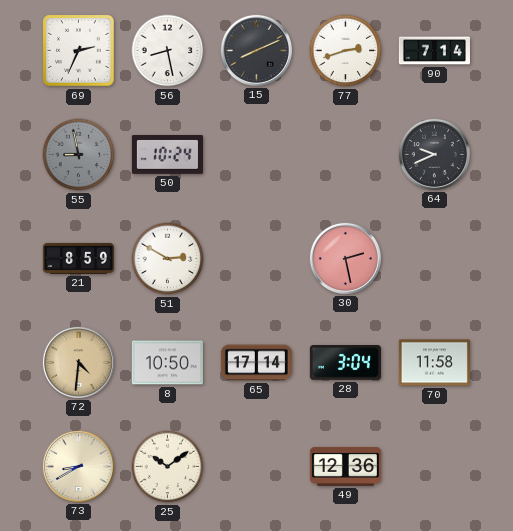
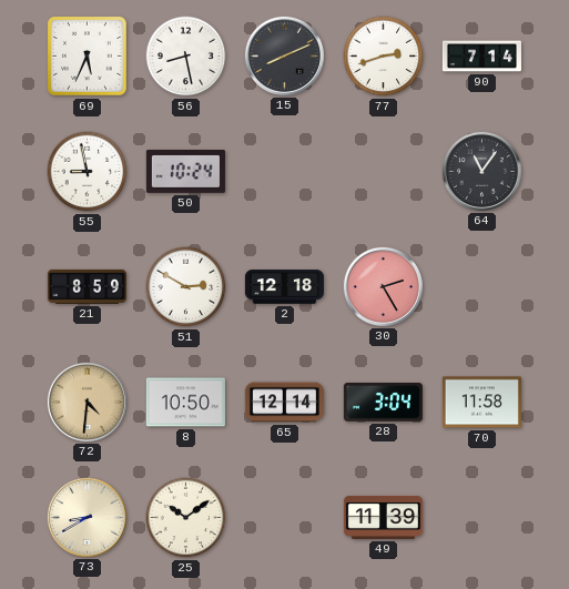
69: 2:34 -> 5:34
55 dial: grey -> white
64: 9:41 -> 11:06
2: none -> 12:18
30: 2:28 -> 2:25
65: 17:14 -> 12:14
49: 12:36 -> 11:39
